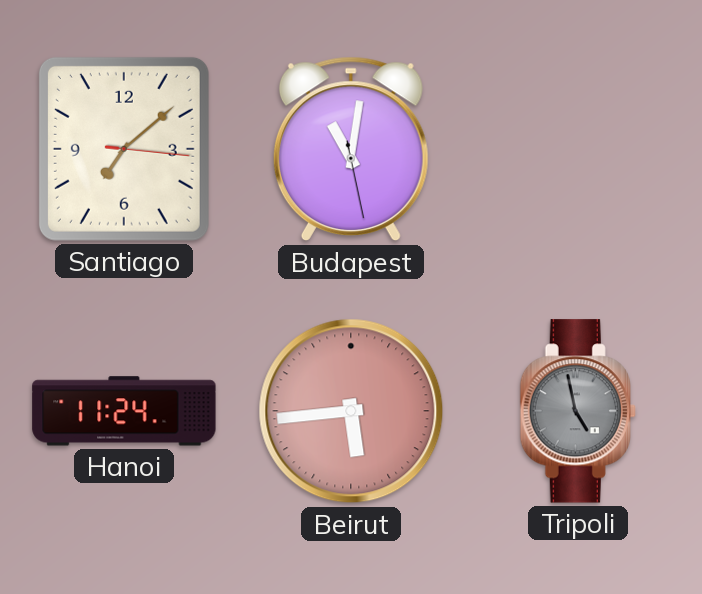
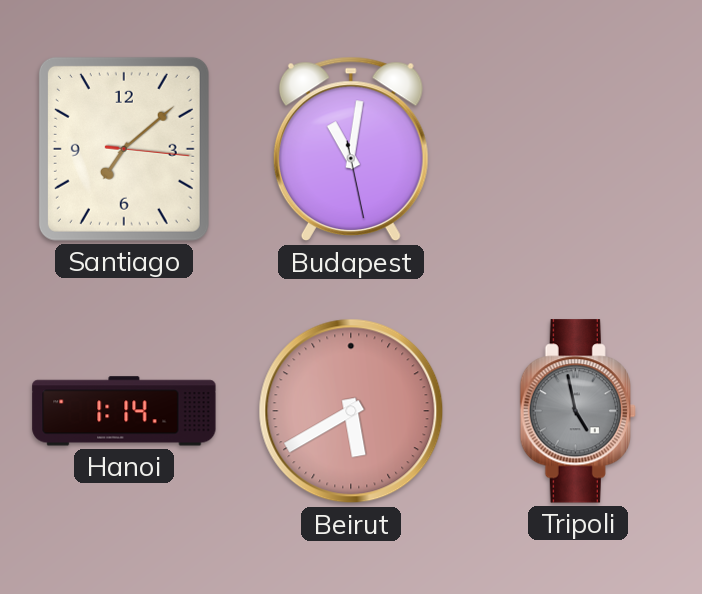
Hanoi: 11:24 -> 1:14
Beirut: 5:44 -> 5:40
